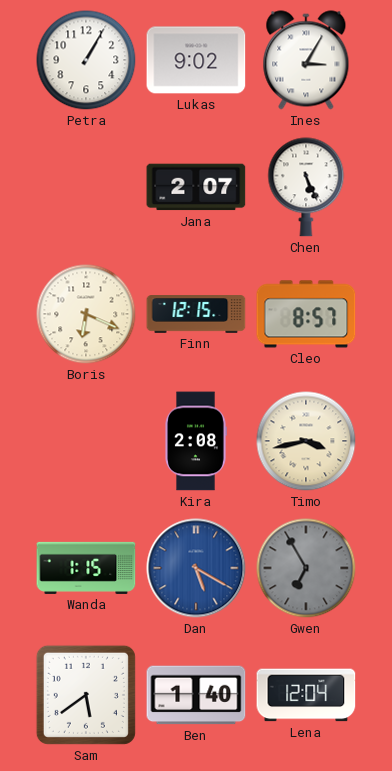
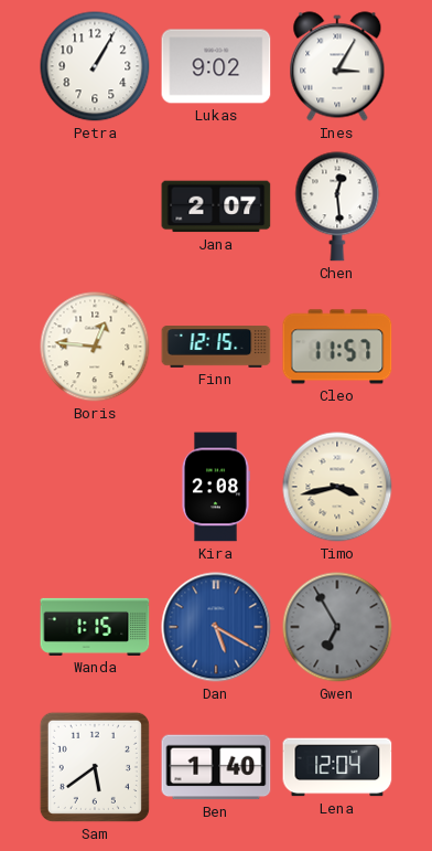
Chen: 5:26 -> 12:29
Boris: 6:19 -> 12:46
Cleo: 8:57 -> 11:57
